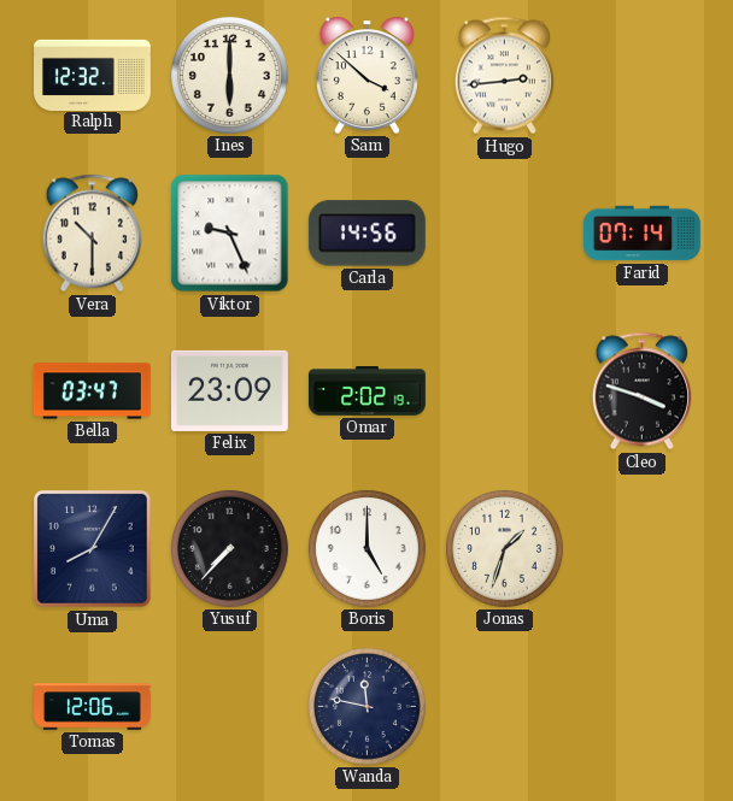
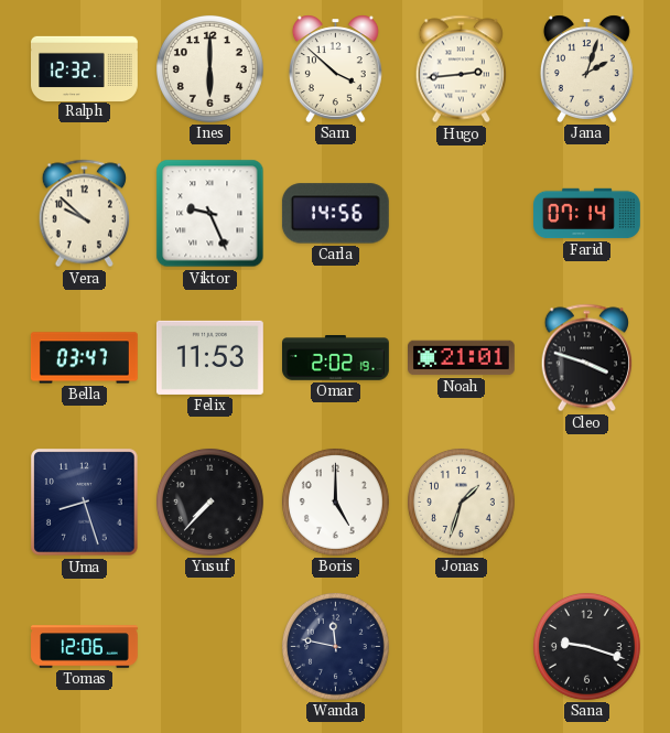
Jana: none -> 2:03
Vera: 10:30 -> 9:52
Felix: 23:09 -> 11:53
Noah: none -> 21:01
Uma: 8:05 -> 8:27
Sana: none -> 9:18
